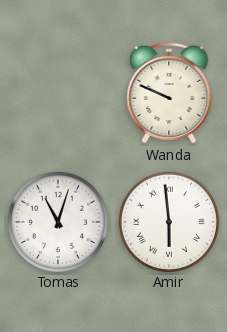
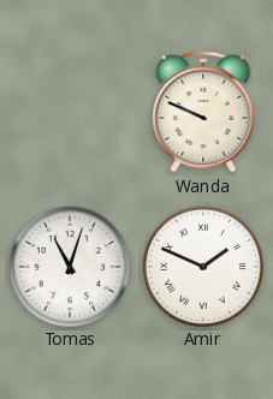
Amir: 5:59 -> 1:49
